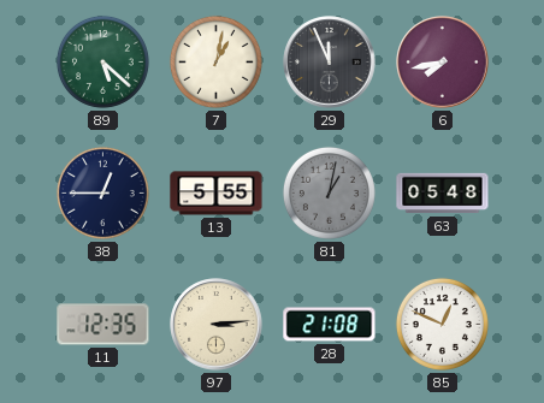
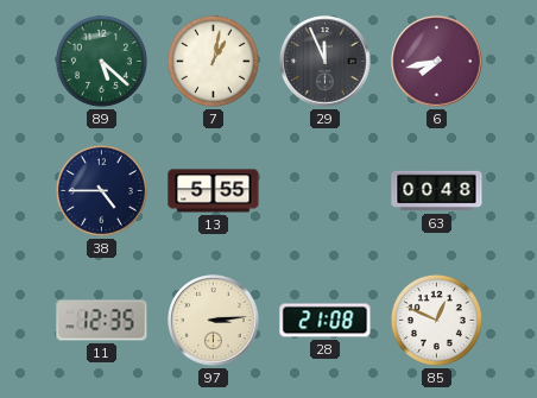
38: 12:45 -> 4:45
81: 1:02 -> none
63: 05:48 -> 00:48
